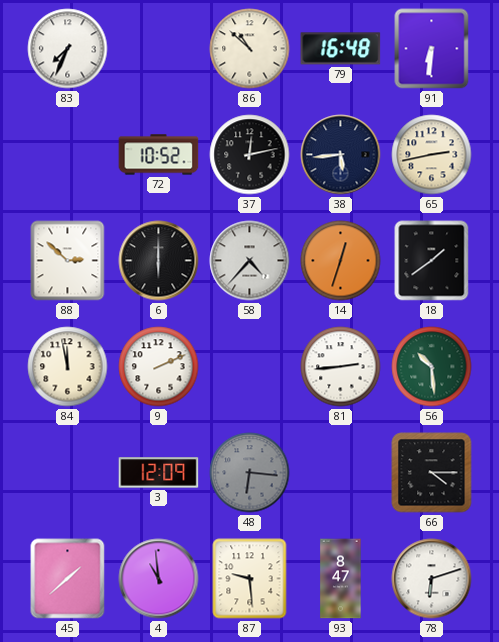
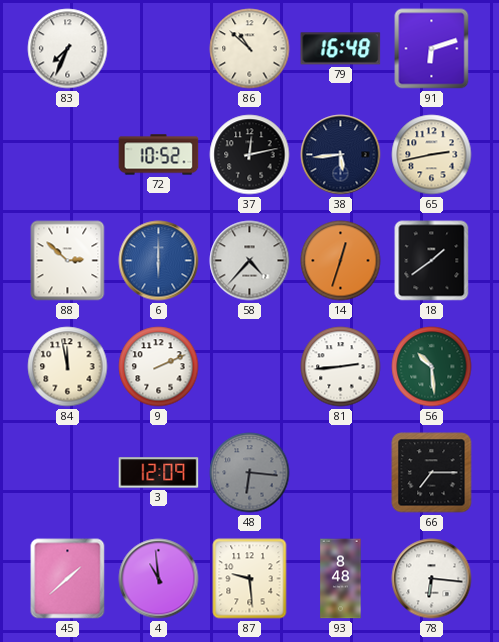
91: 6:31 -> 6:12
6 dial: black -> blue
66: 4:15 -> 7:15
93: 8:47 -> 8:48
78: 6:12 -> 6:16
